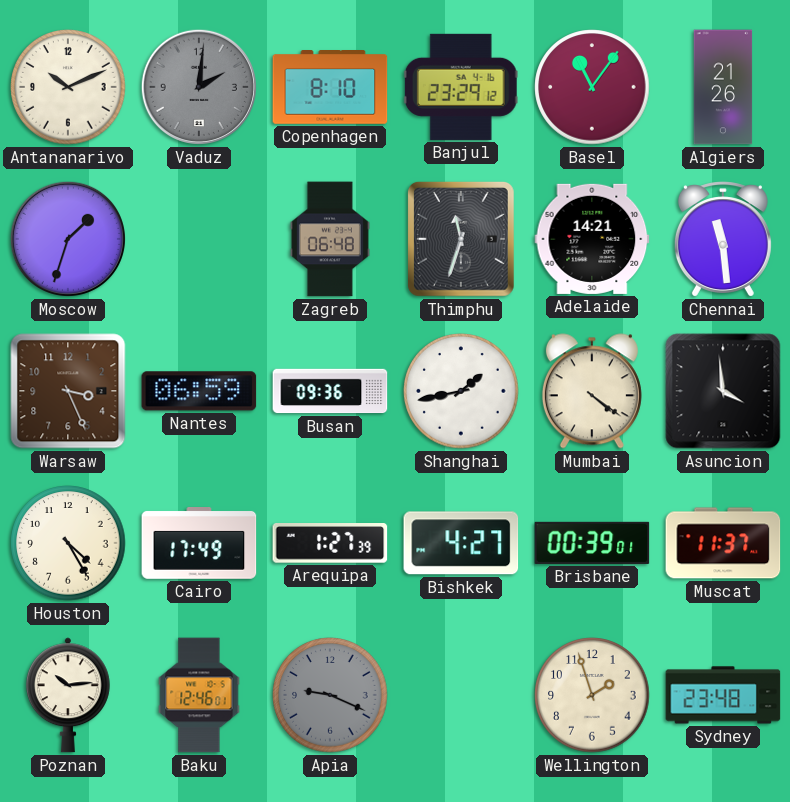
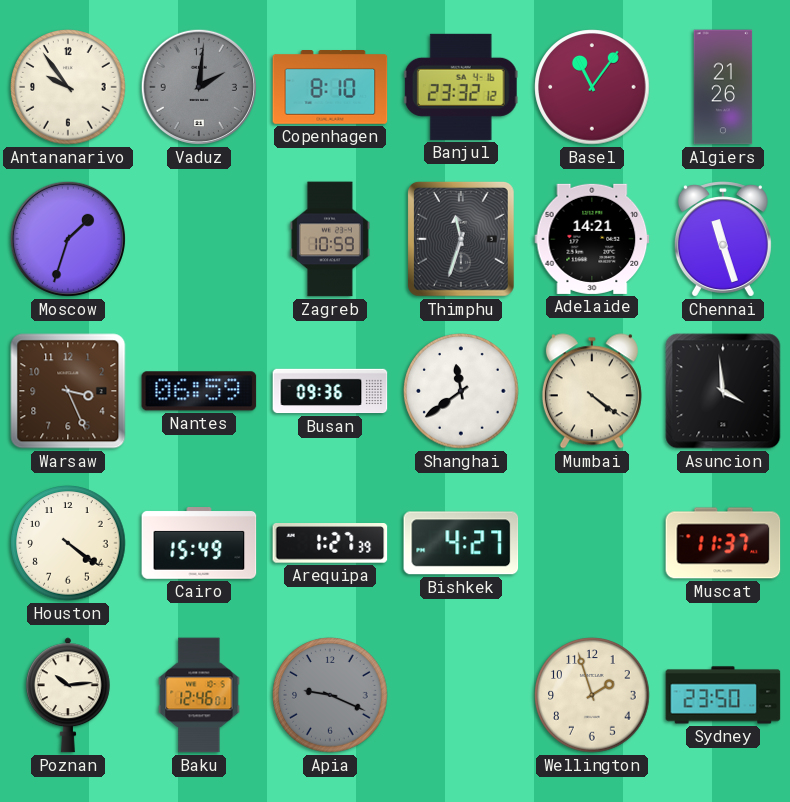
Antananarivo: 10:11 -> 9:54
Banjul: 23:29 -> 23:32
Zagreb: 06:48 -> 10:59
Chennai: 11:29 -> 11:27
Shanghai: 1:43 -> 11:39
Houston: 4:25 -> 4:21
Cairo: 17:49 -> 15:49
Brisbane: 00:39 -> none
Sydney: 23:48 -> 23:50
